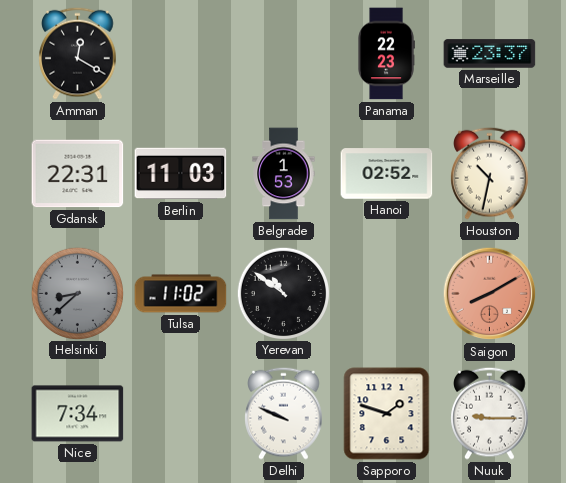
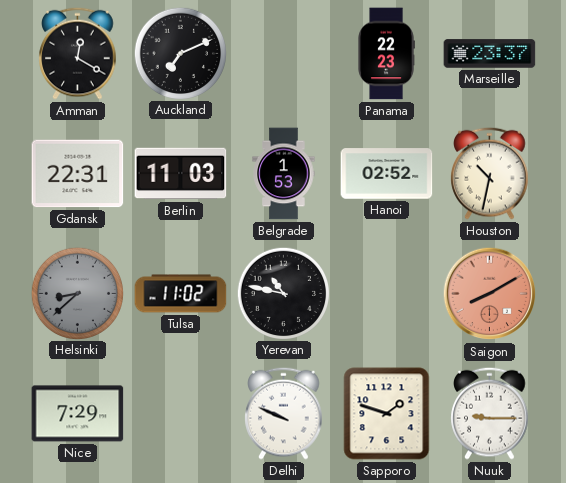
Auckland: none -> 7:11
Yerevan: 10:51 -> 10:47
Nice: 7:34 -> 7:29
